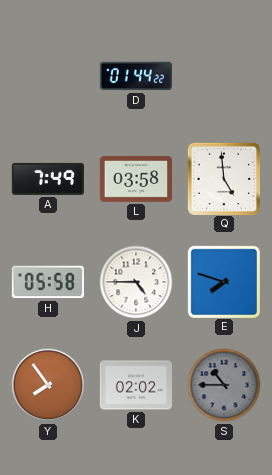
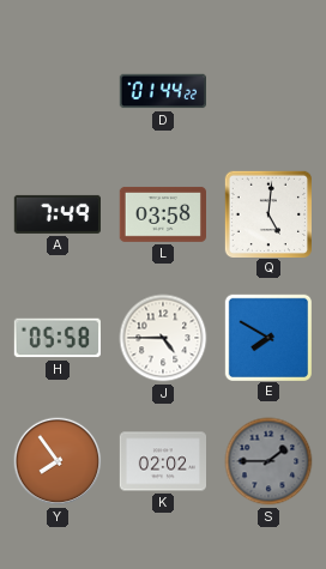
Q: 4:59 -> 5:01
E: 7:48 -> 7:50
S: 10:45 -> 1:45
